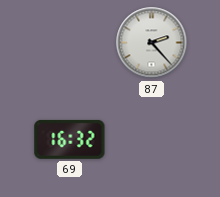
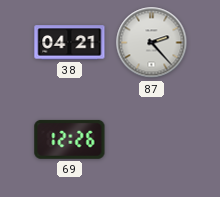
38: none -> 04:21
69: 16:32 -> 12:26
